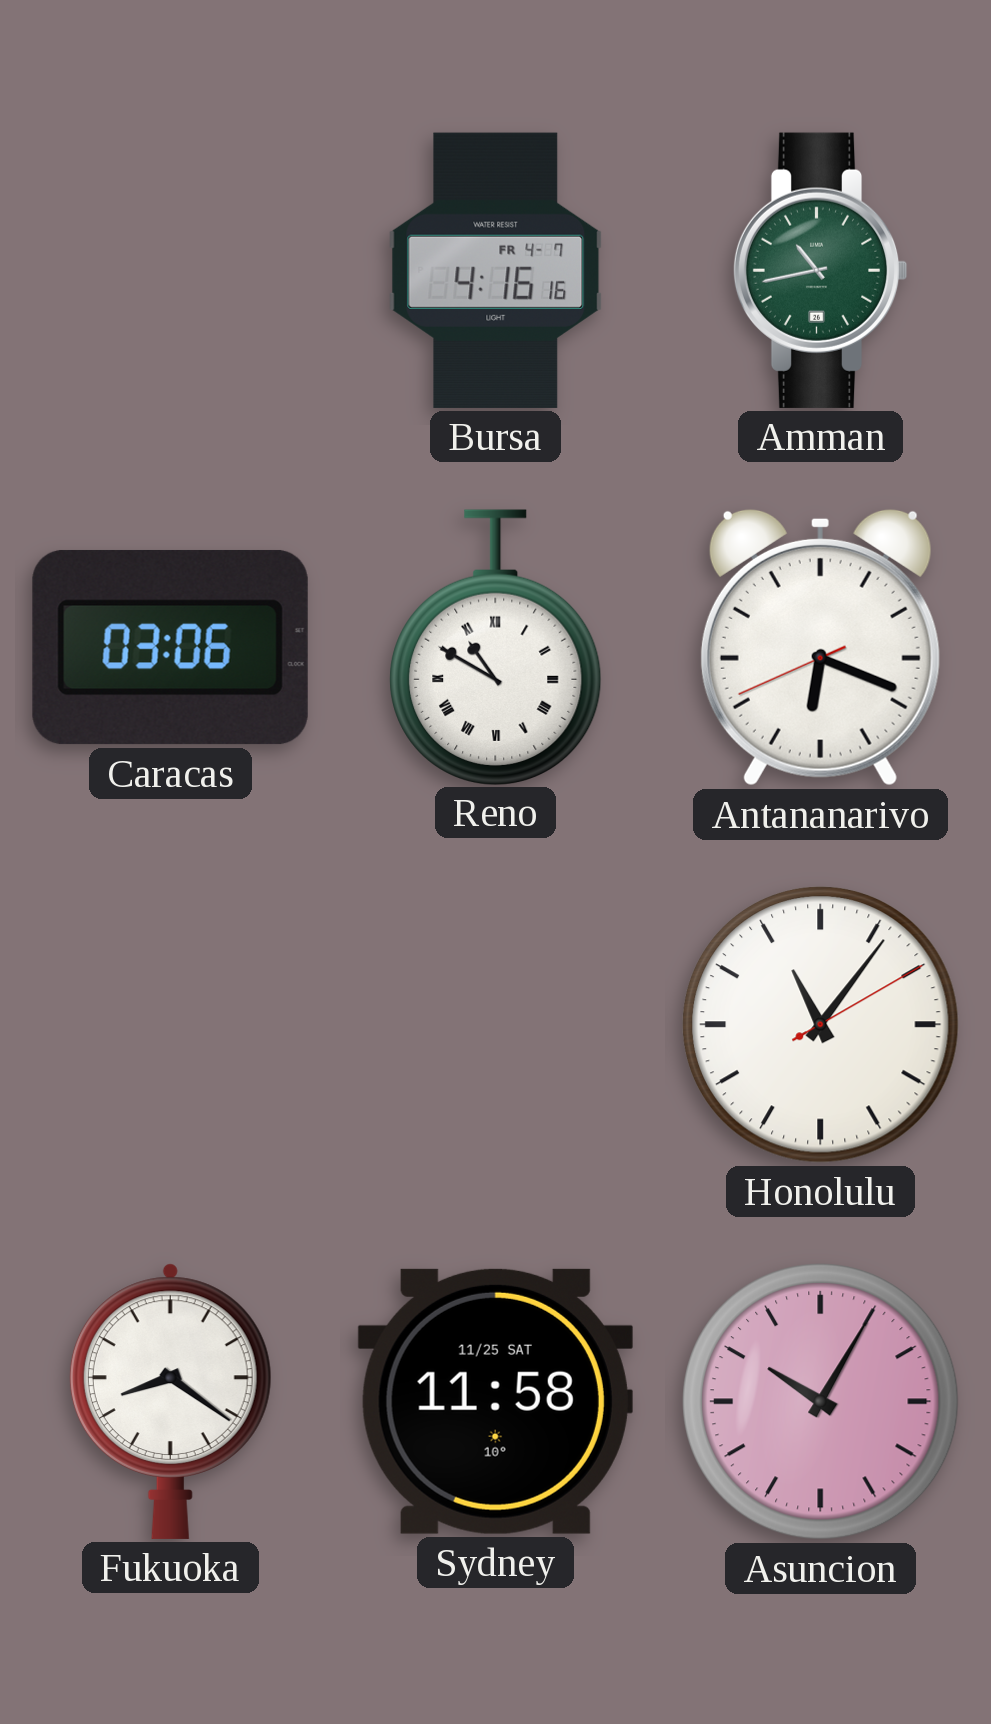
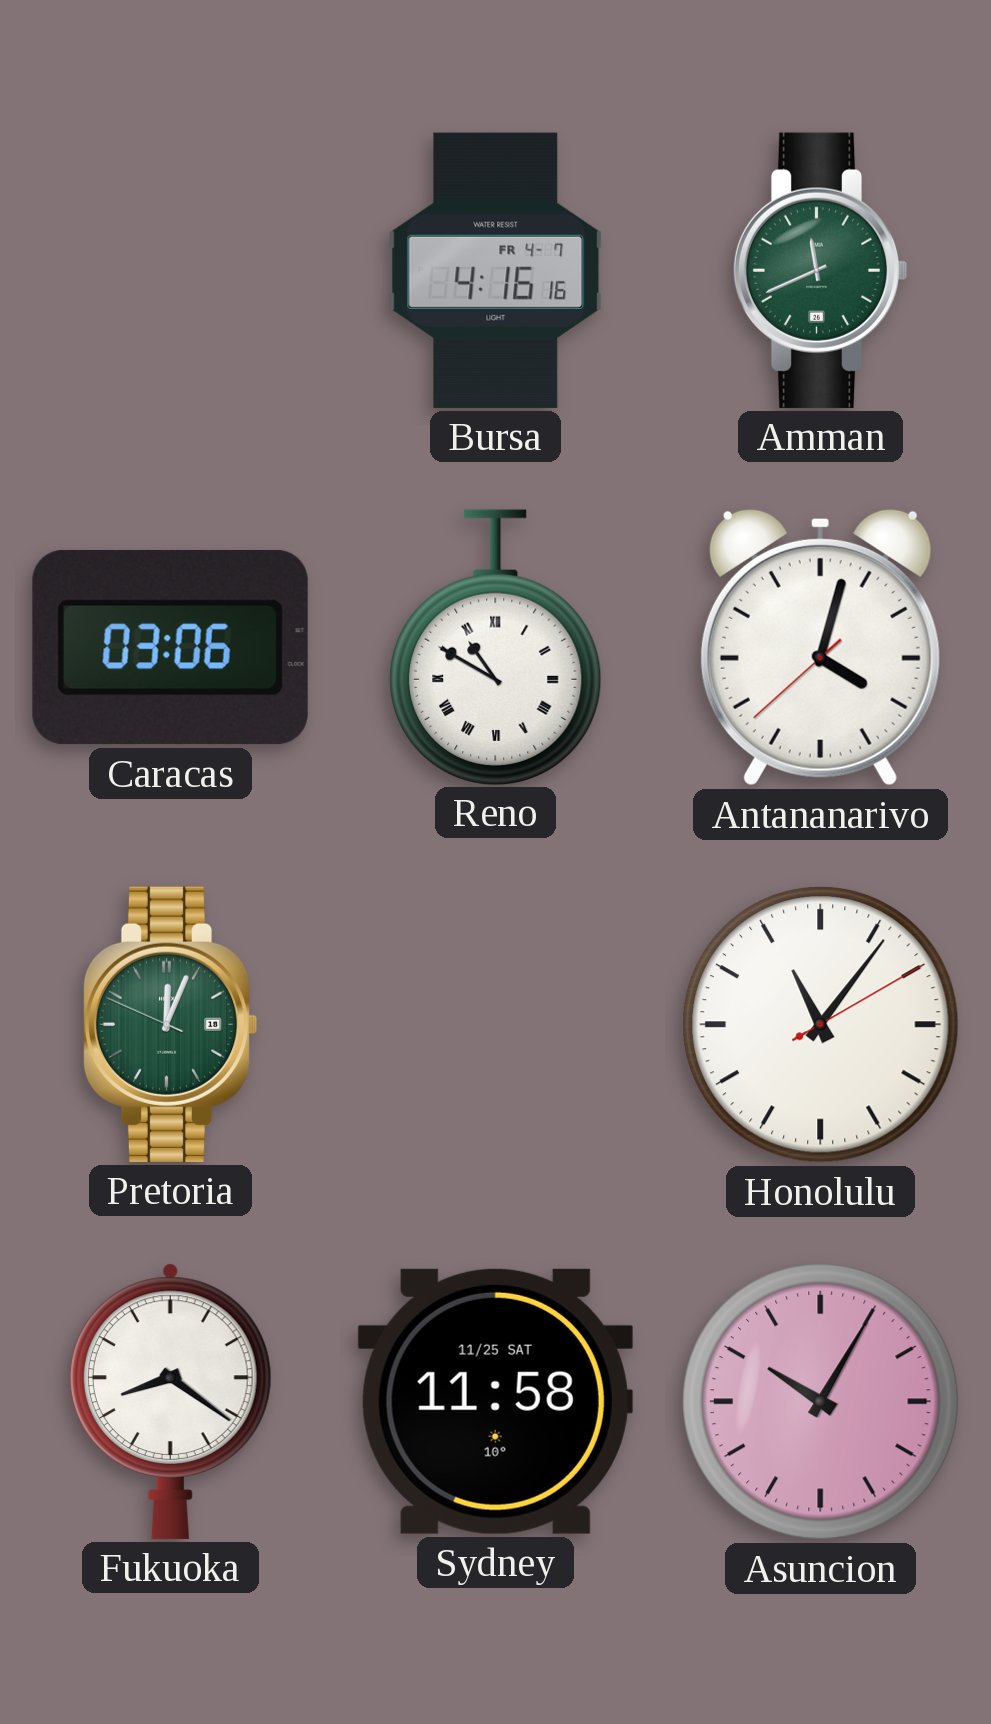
Amman: 10:43 -> 11:41
Antananarivo: 6:18 -> 4:02
Pretoria: none -> 12:03
